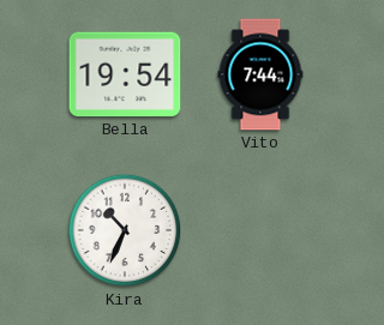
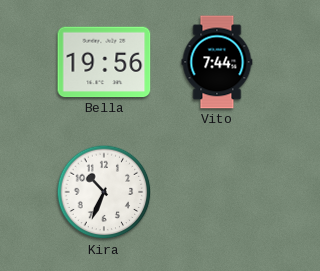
Bella: 19:54 -> 19:56
